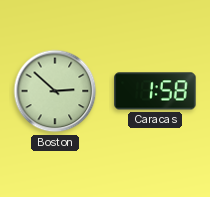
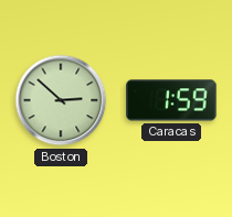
Caracas: 1:58 -> 1:59
